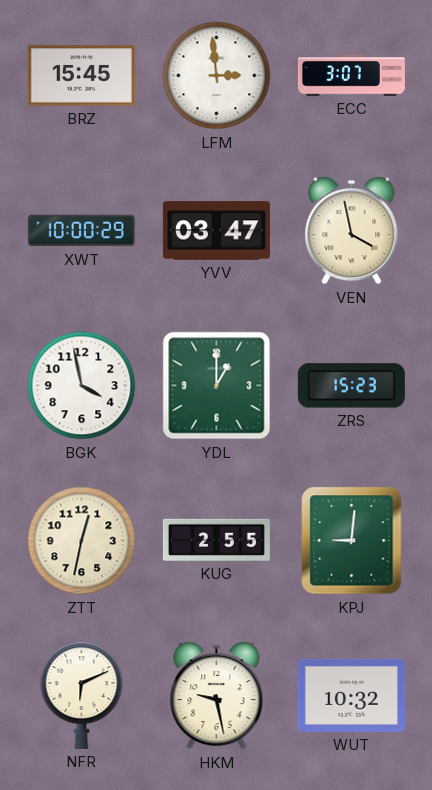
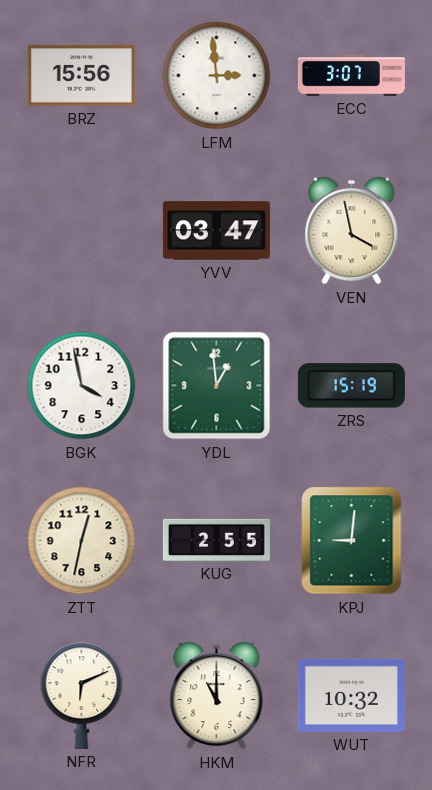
BRZ: 15:45 -> 15:56
XWT: 10:00 -> none
YDL: 1:00 -> 12:59
ZRS: 15:23 -> 15:19
HKM: 9:28 -> 11:00
